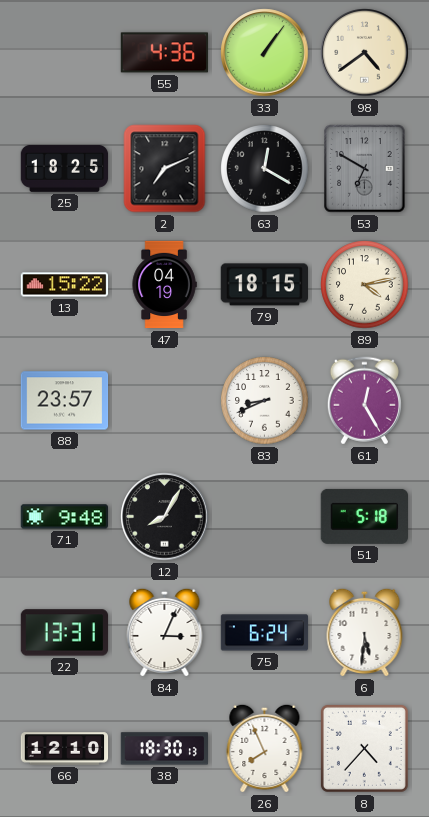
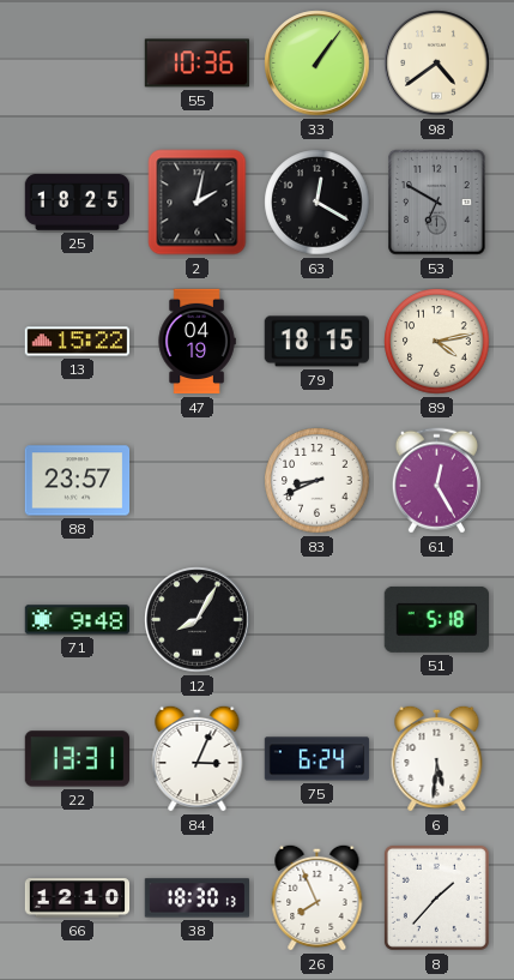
55: 4:36 -> 10:36
2: 7:11 -> 2:02
8: 4:37 -> 1:37
